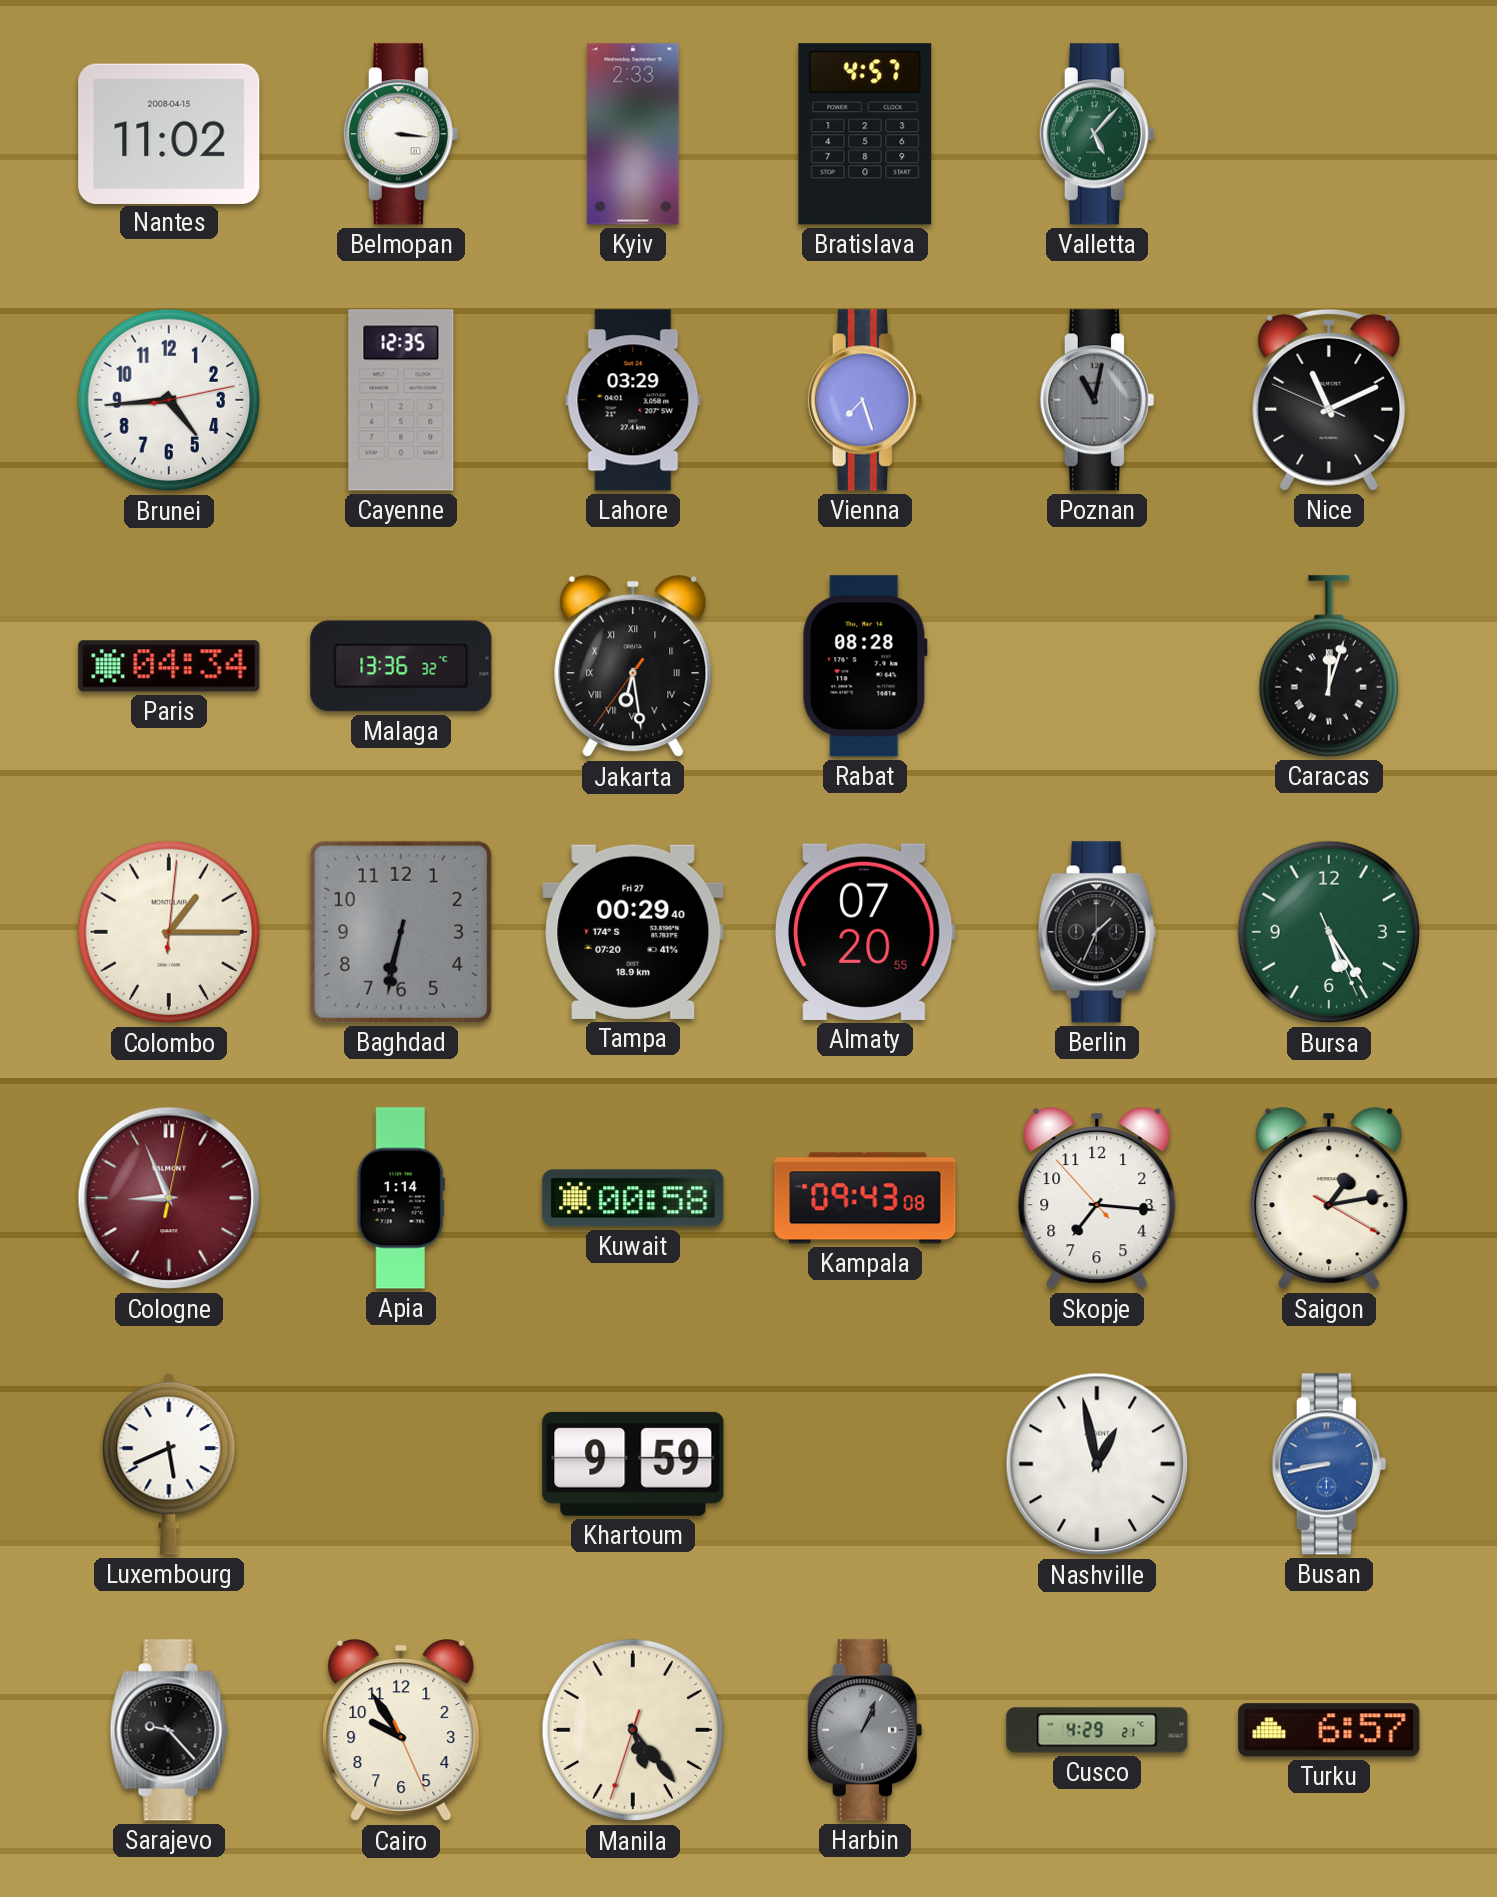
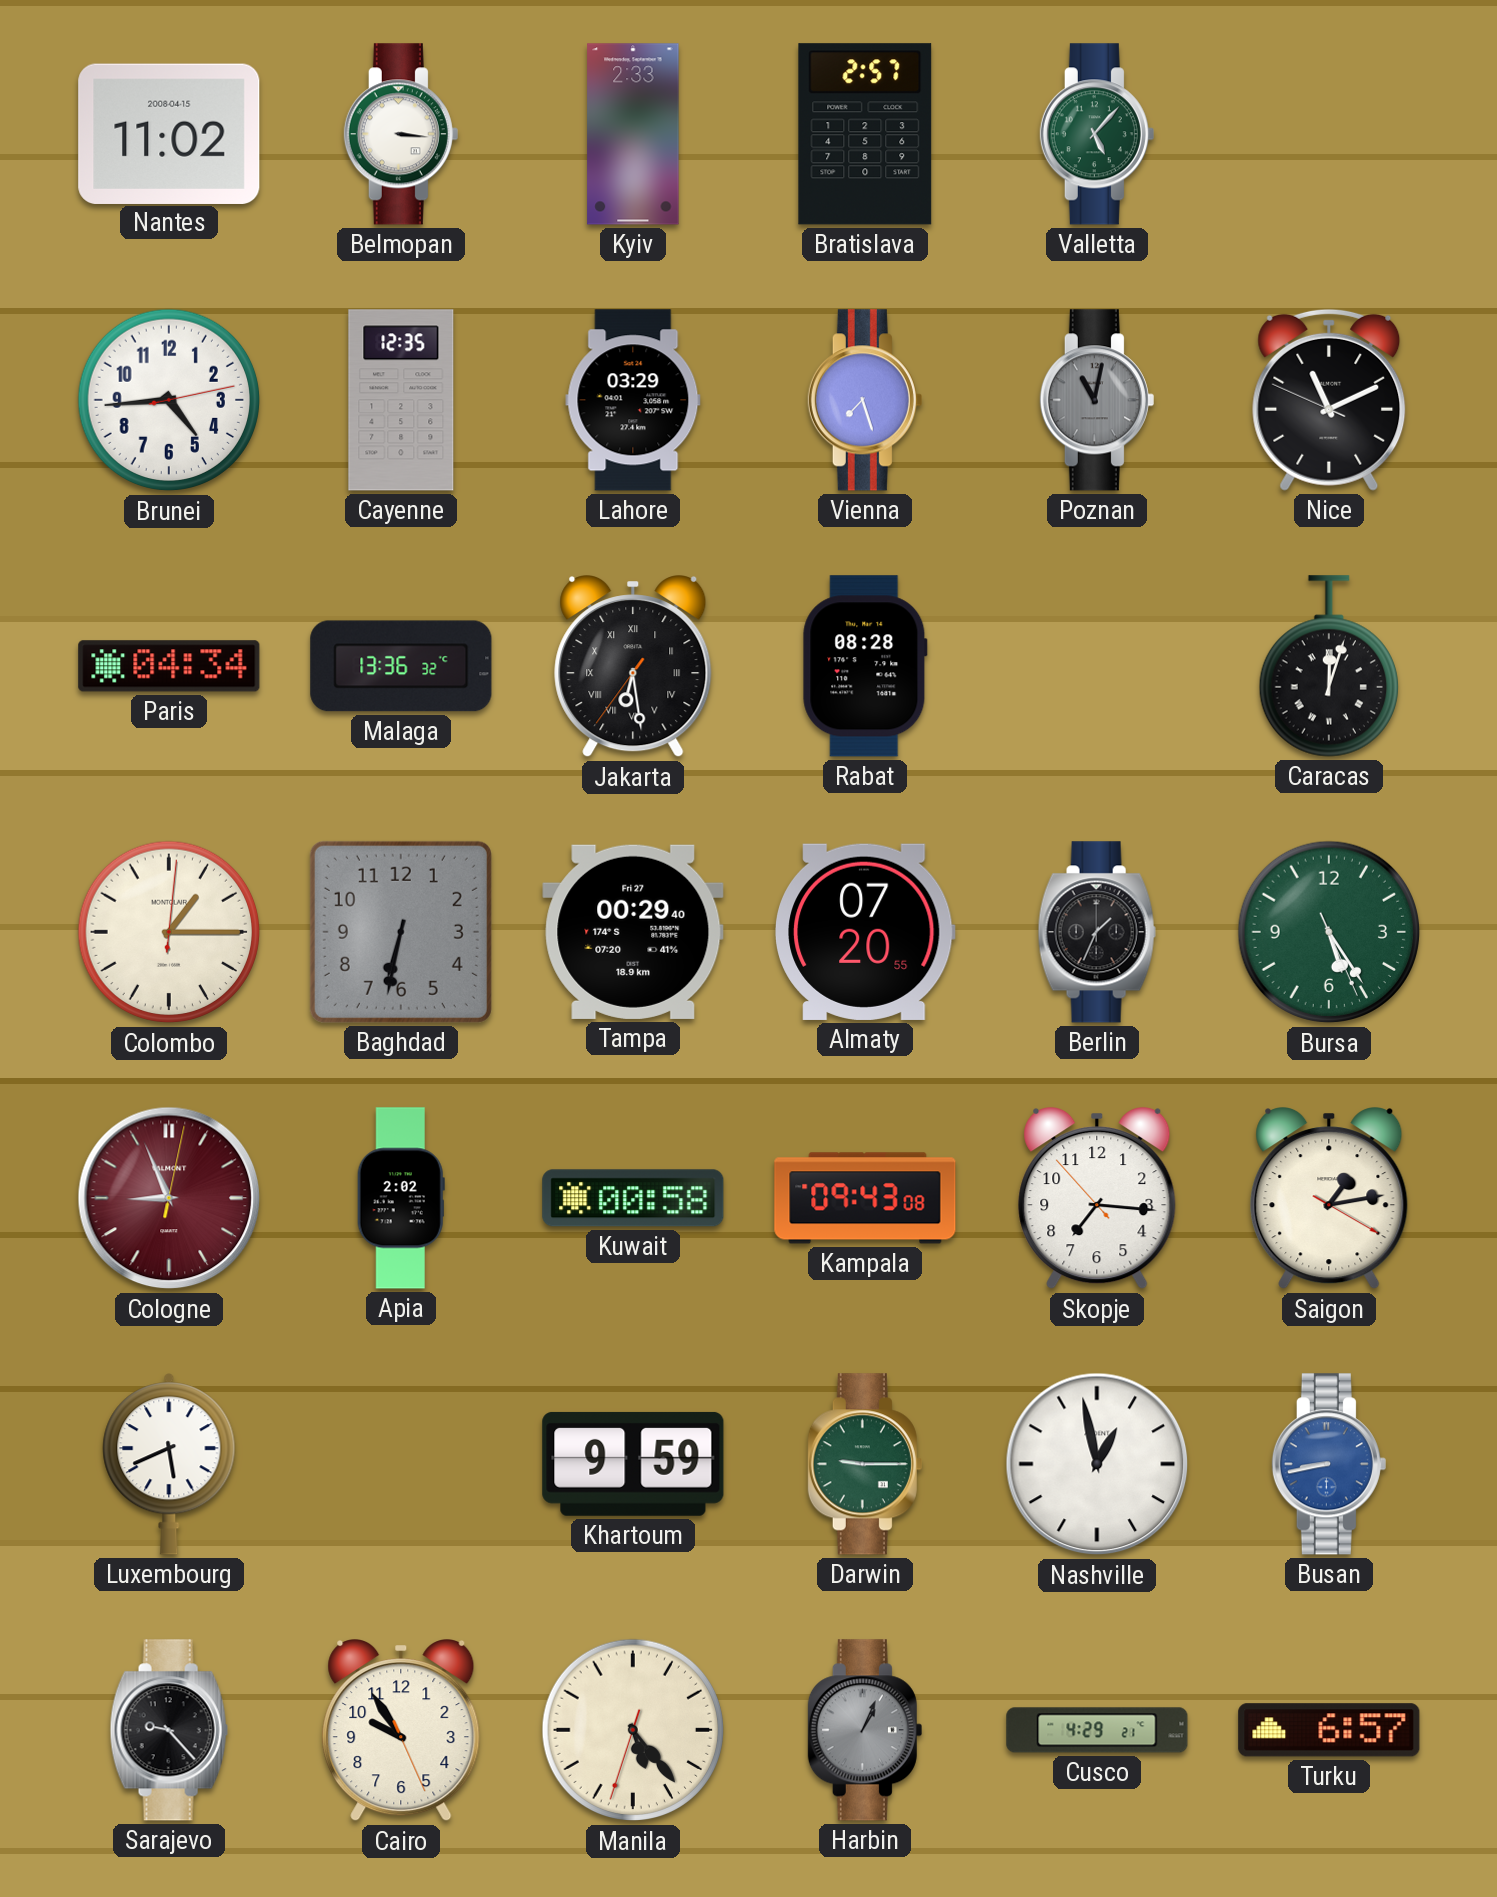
Bratislava: 4:57 -> 2:57
Apia: 1:14 -> 2:02
Darwin: none -> 9:15
